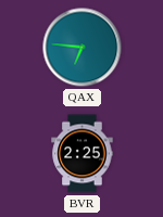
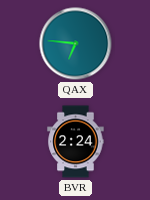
BVR: 2:25 -> 2:24
